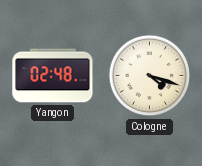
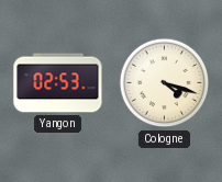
Yangon: 02:48 -> 02:53
